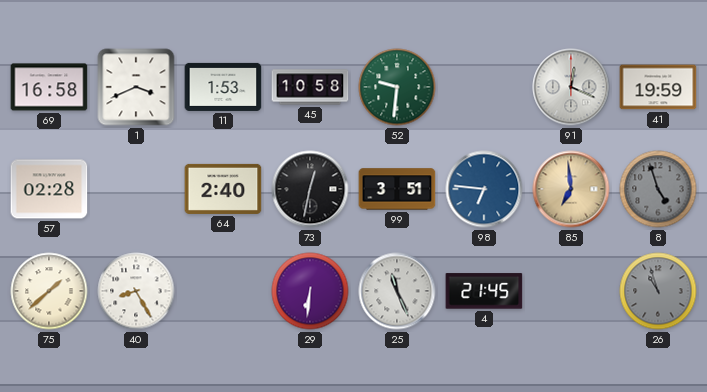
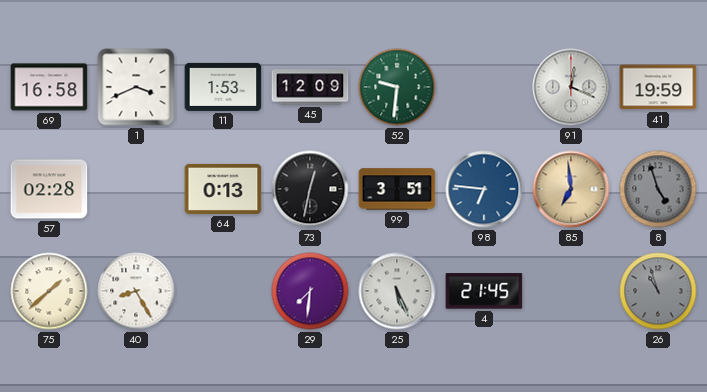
45: 10:58 -> 12:09
64: 2:40 -> 0:13
29: 6:31 -> 7:31
25: 11:26 -> 5:26
